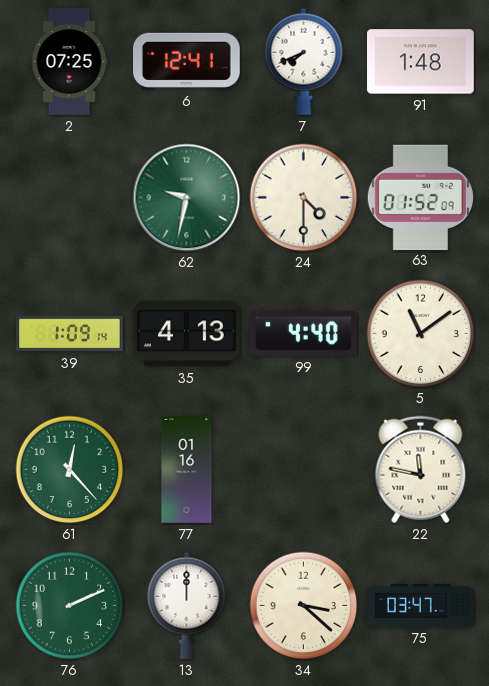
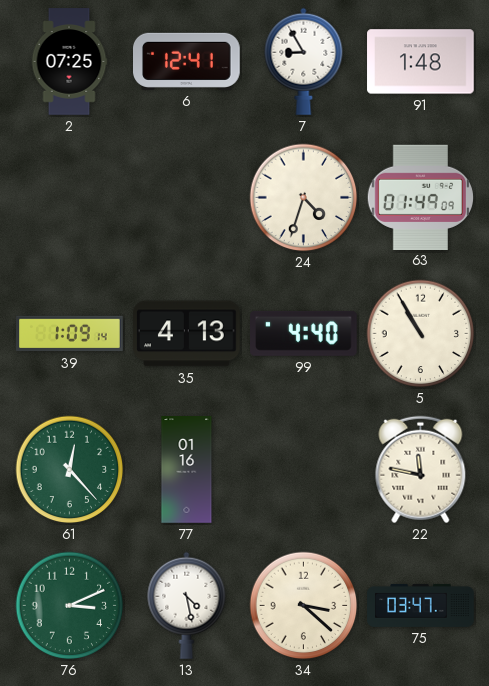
7: 7:41 -> 8:55
62: 9:32 -> none
24: 4:30 -> 4:33
63: 01:52 -> 01:49
5: 11:09 -> 10:55
76: 2:11 -> 3:11
13: 12:00 -> 4:28
